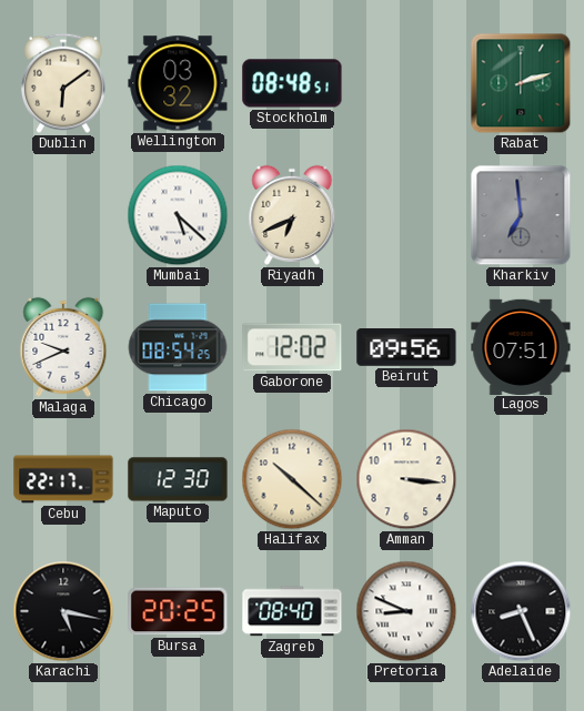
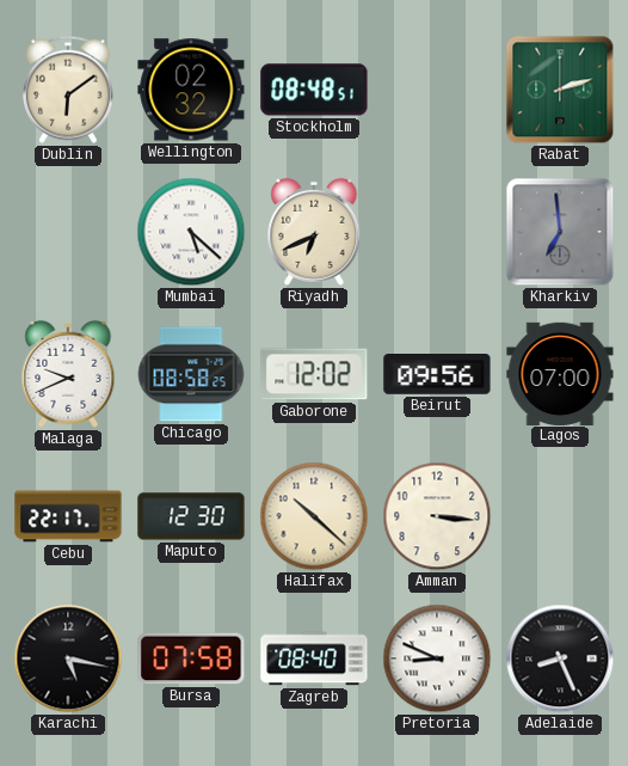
Wellington: 03:32 -> 02:32
Chicago: 08:54 -> 08:58
Lagos: 07:51 -> 07:00
Bursa: 20:25 -> 07:58
